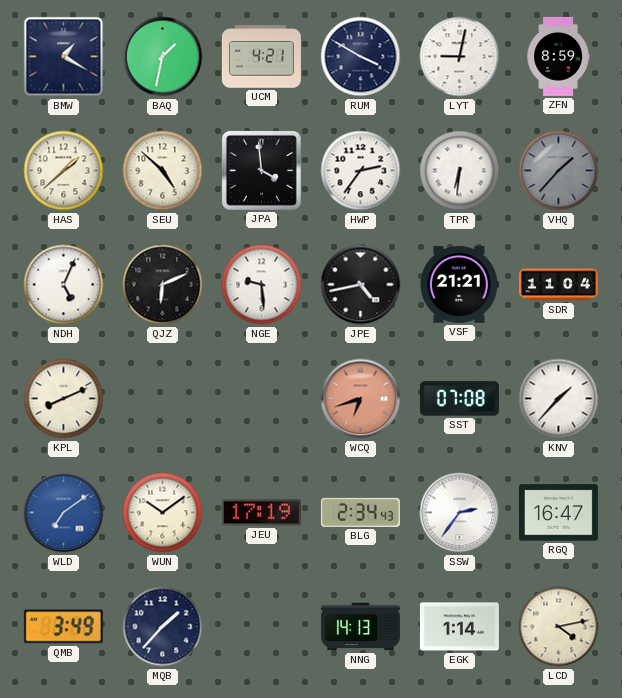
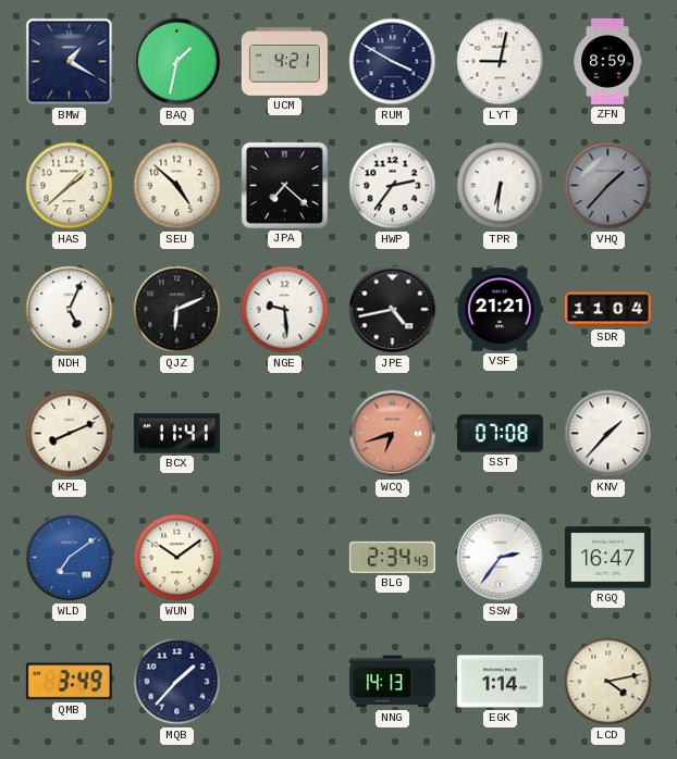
JPA: 3:59 -> 7:22
BCX: none -> 11:41
JEU: 17:19 -> none
